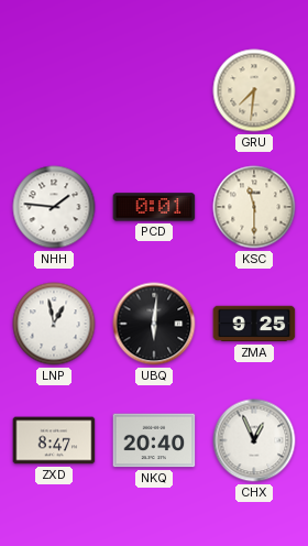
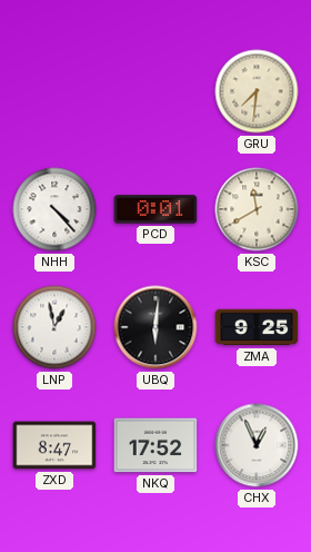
NHH: 1:46 -> 4:23
KSC: 11:30 -> 11:40
NKQ: 20:40 -> 17:52
